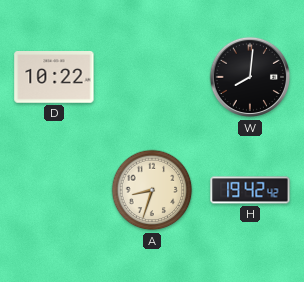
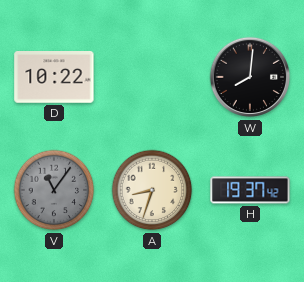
V: none -> 11:06
H: 19:42 -> 19:37
